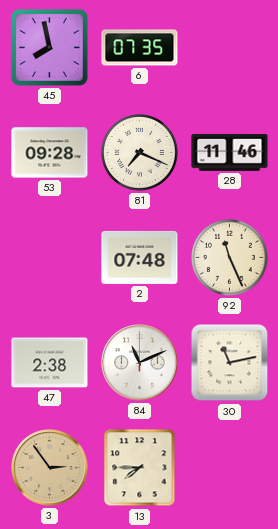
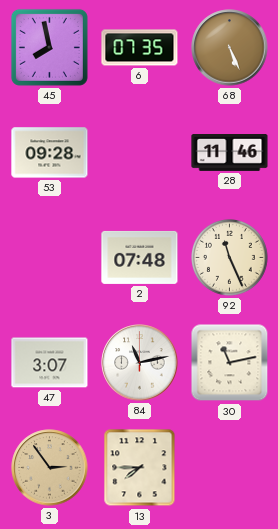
68: none -> 5:26
81: 7:19 -> none
47: 2:38 -> 3:07
84: 11:11 -> 11:13
